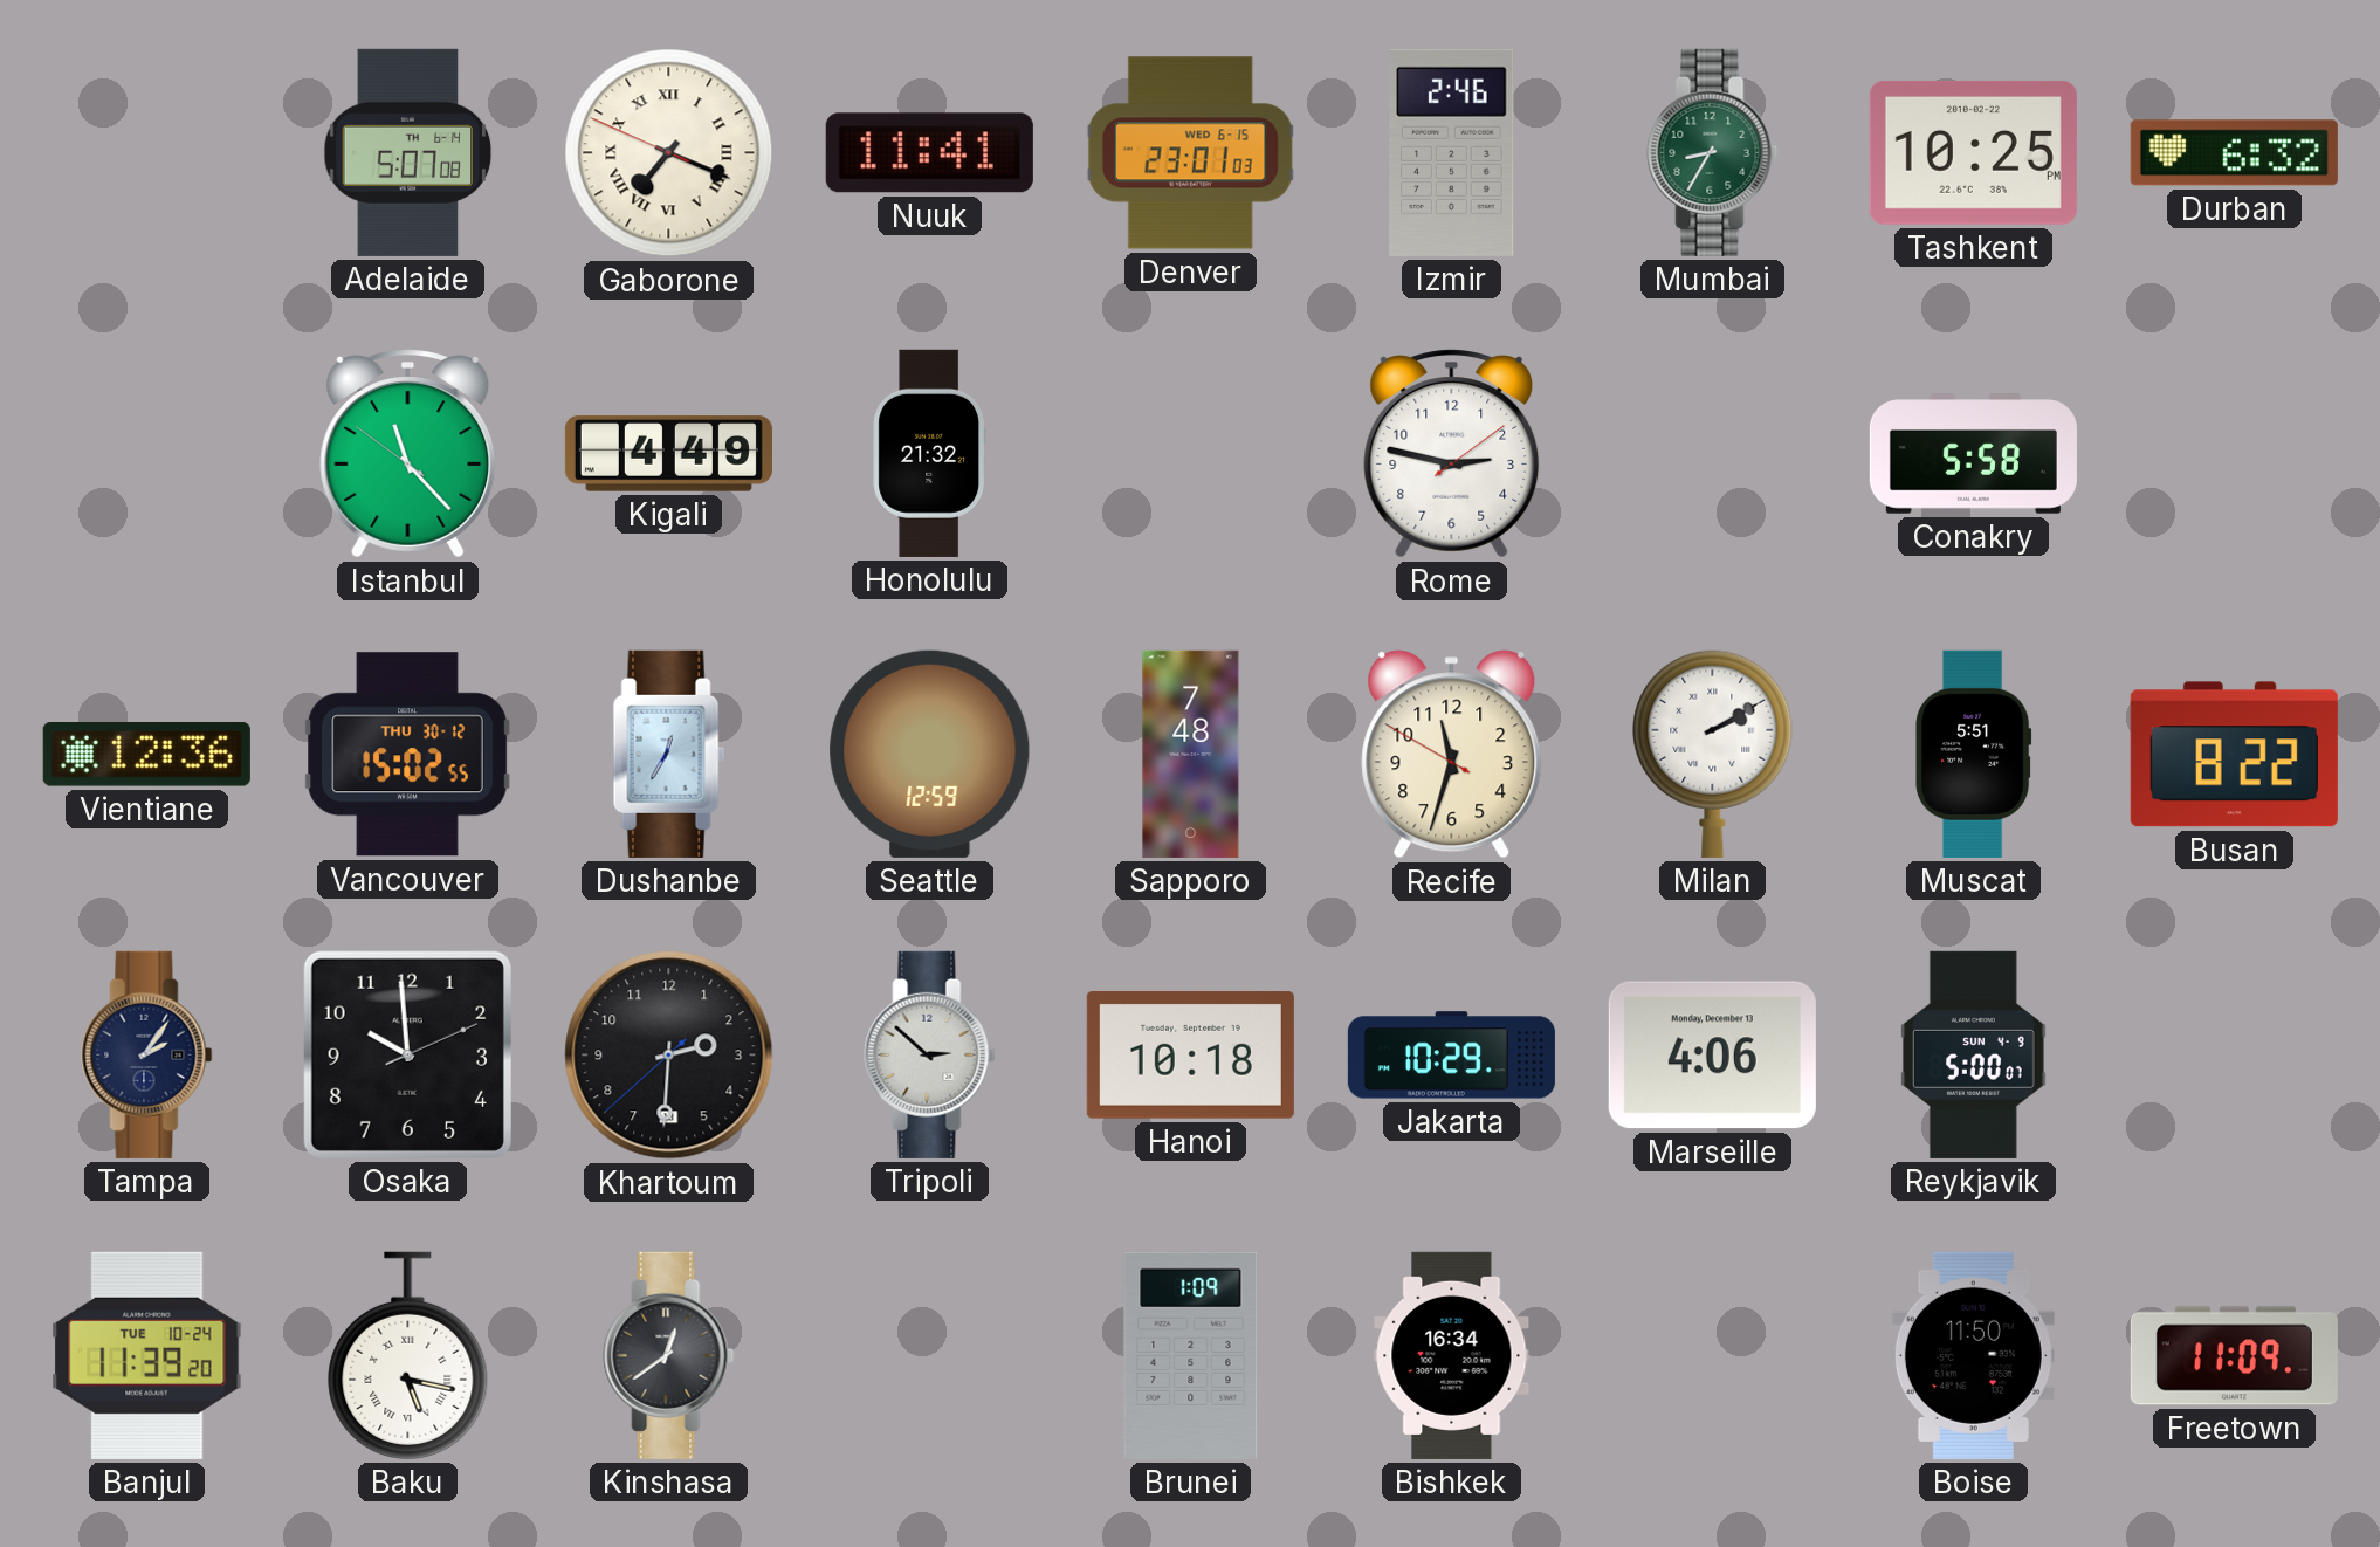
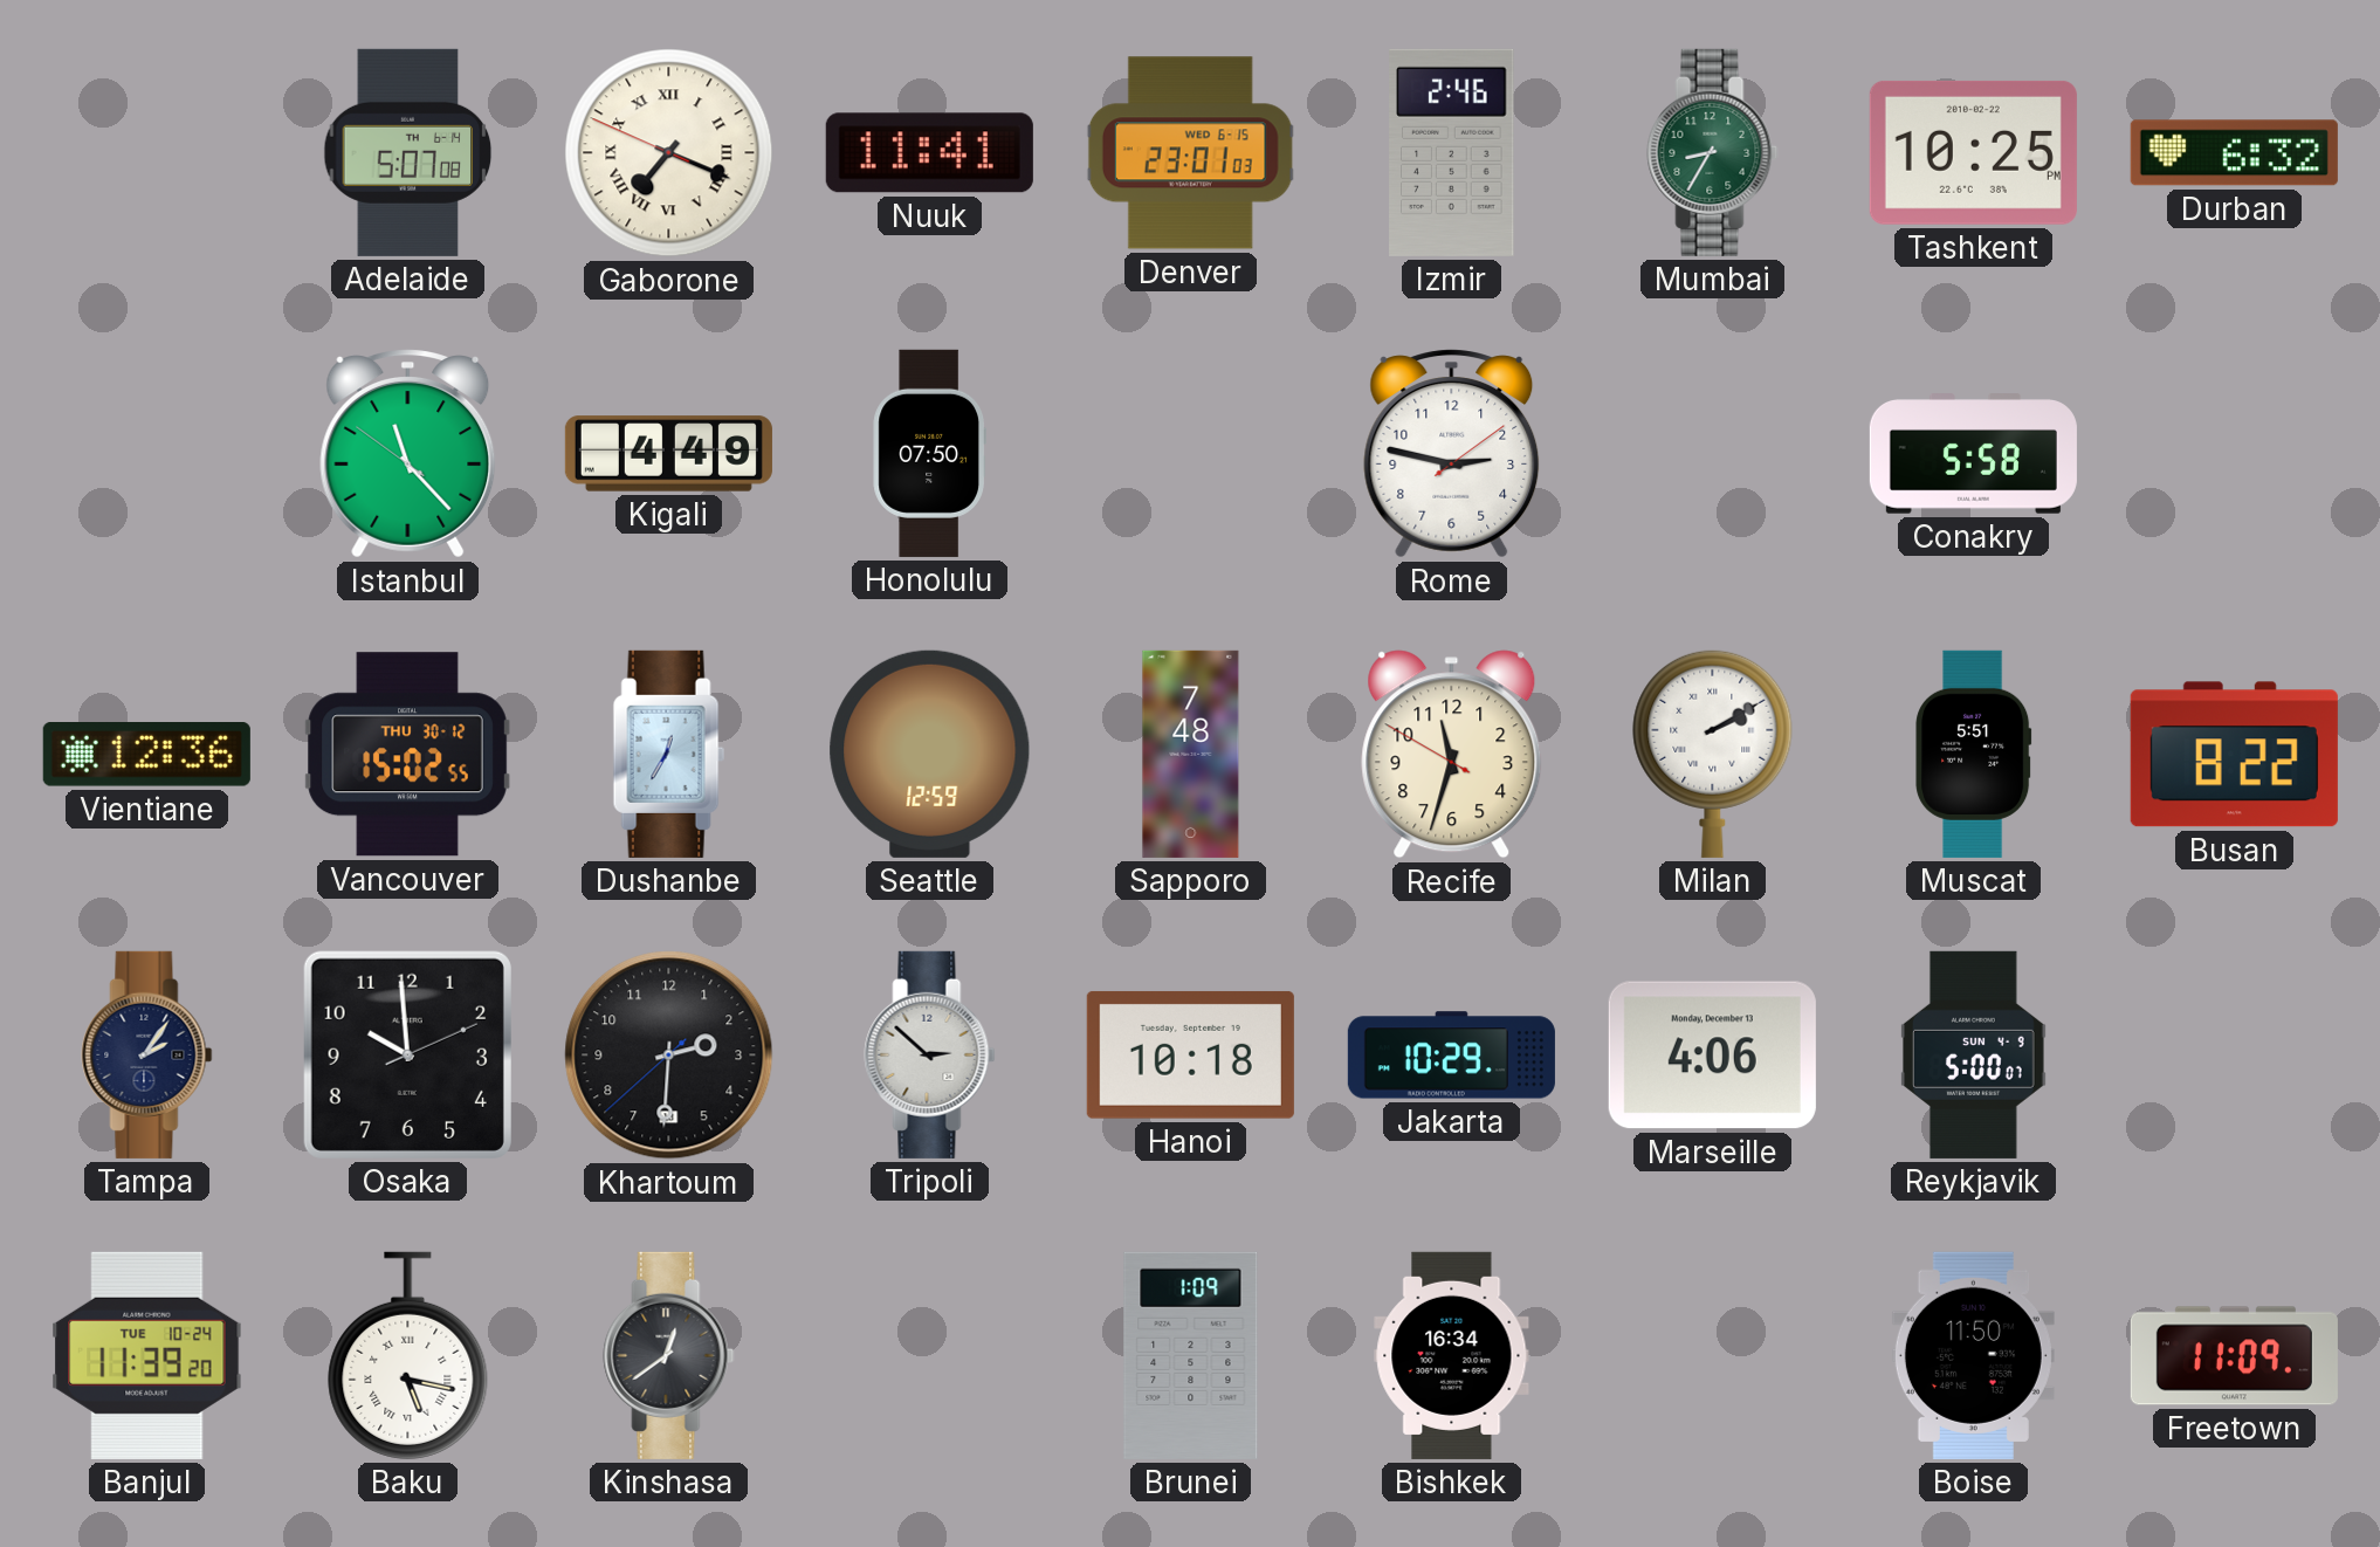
Honolulu: 21:32 -> 07:50
